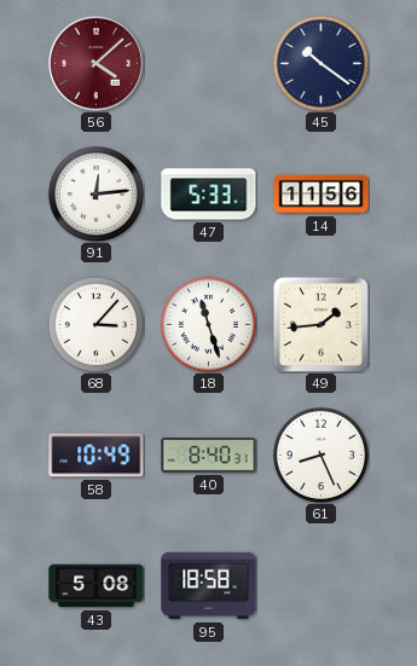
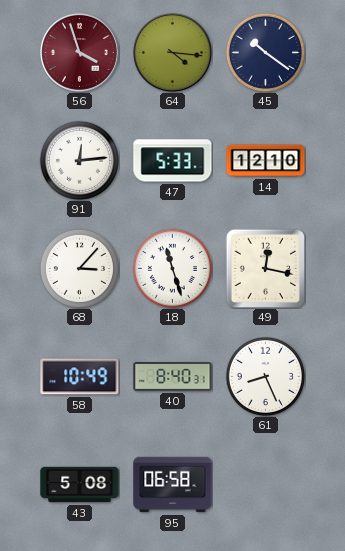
56: 4:08 -> 3:57
64: none -> 4:16
14: 11:56 -> 12:10
49: 1:44 -> 12:17
95: 18:58 -> 06:58
